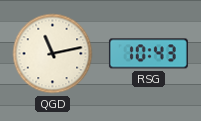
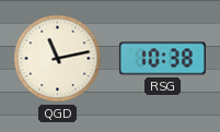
RSG: 10:43 -> 10:38
